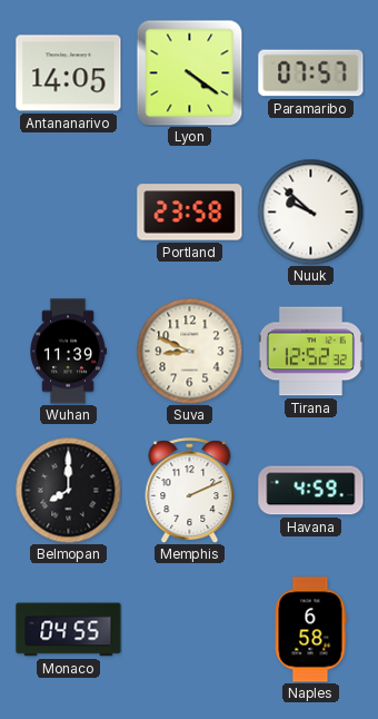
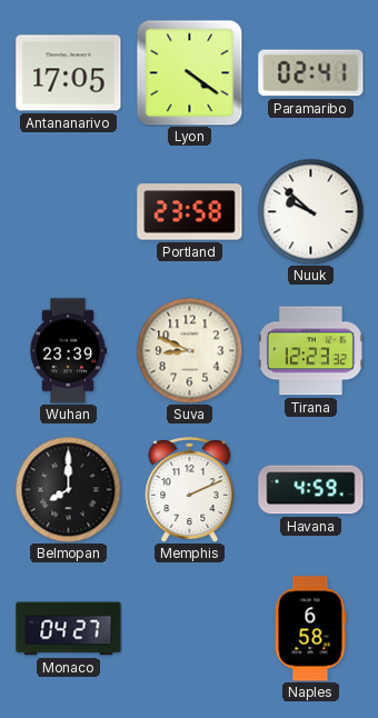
Antananarivo: 14:05 -> 17:05
Paramaribo: 07:57 -> 02:41
Wuhan: 11:39 -> 23:39
Tirana: 12:52 -> 12:23
Monaco: 04:55 -> 04:27
